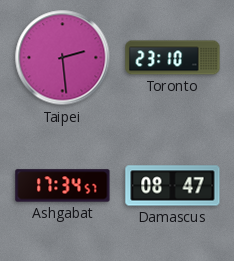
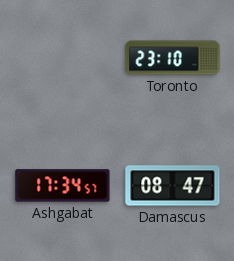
Taipei: 2:29 -> none
